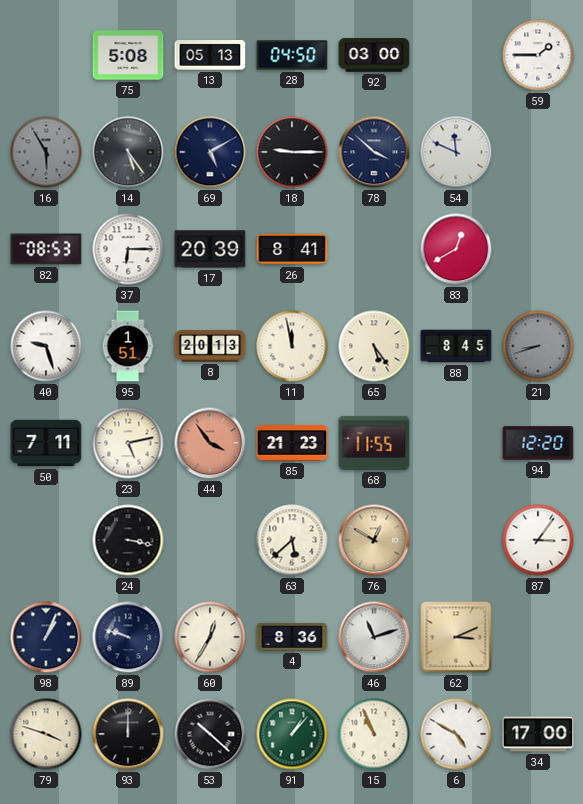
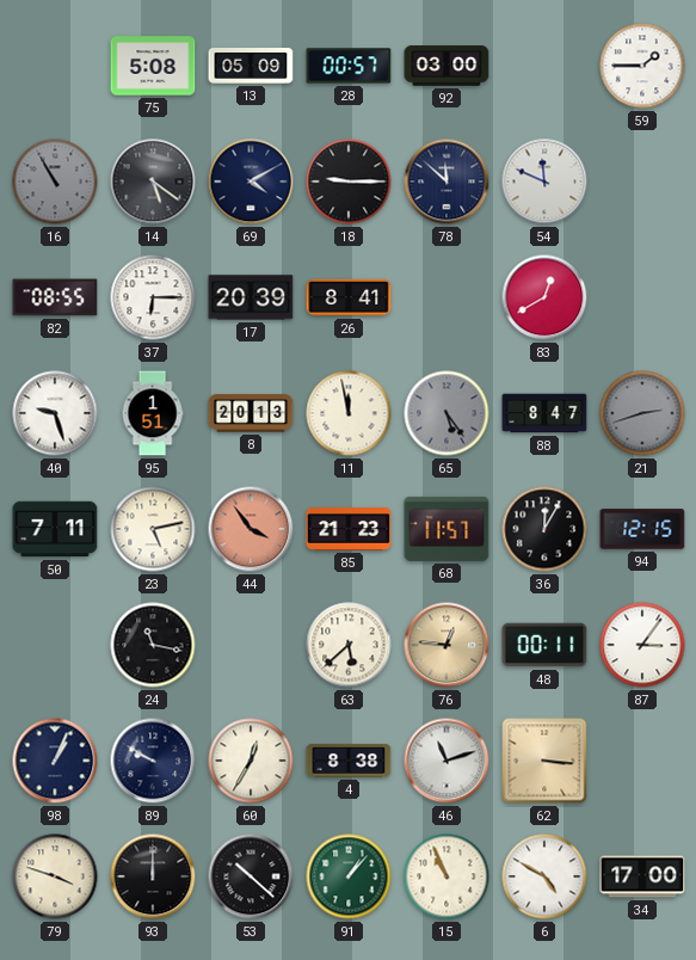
13: 05:13 -> 05:09
28: 04:50 -> 00:57
16: 5:55 -> 10:55
14: 5:24 -> 5:21
69: 5:10 -> 4:10
78: 3:52 -> 11:52
82: 08:53 -> 08:55
65 dial: cream -> grey
88: 8:45 -> 8:47
21: 8:42 -> 2:42
68: 11:55 -> 11:57
36: none -> 12:05
94: 12:20 -> 12:15
24: 3:17 -> 11:17
76: 12:50 -> 12:46
48: none -> 00:11
89: 9:48 -> 9:50
4: 8:36 -> 8:38
62: 3:11 -> 3:16
